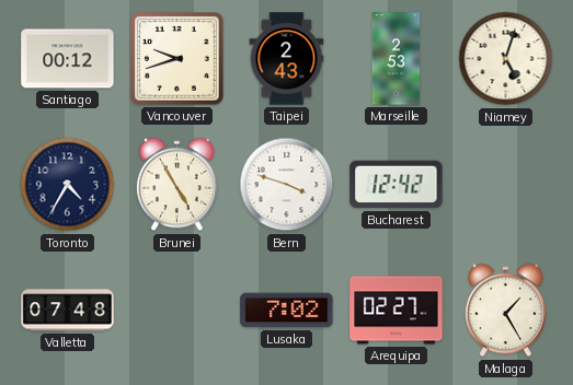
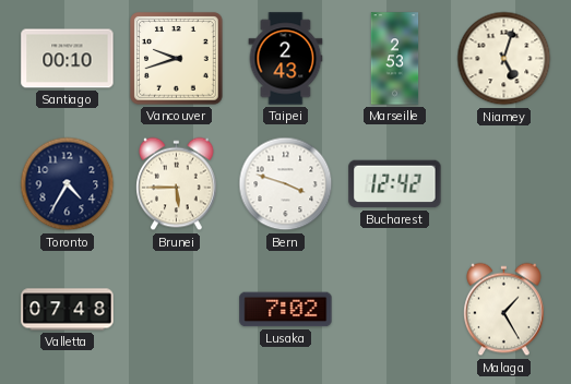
Santiago: 00:12 -> 00:10
Brunei: 4:55 -> 5:45
Arequipa: 02:27 -> none
